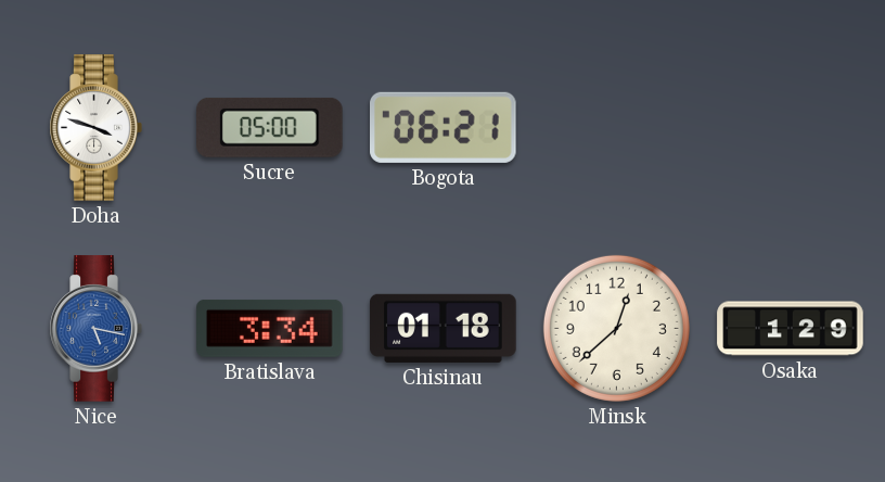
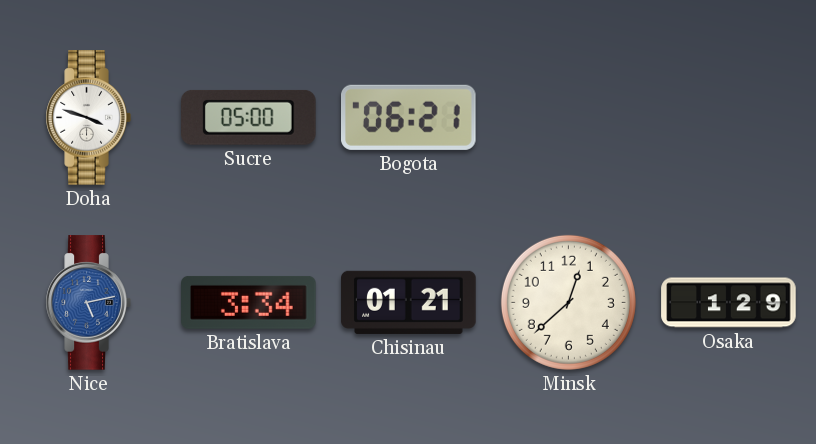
Nice: 5:17 -> 5:13
Chisinau: 01:18 -> 01:21
